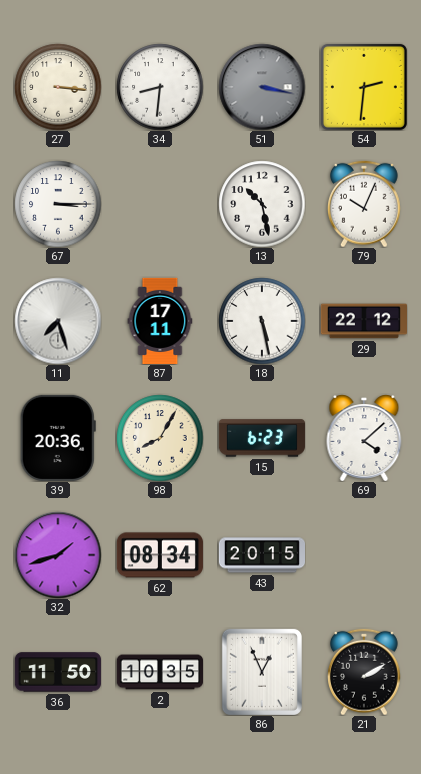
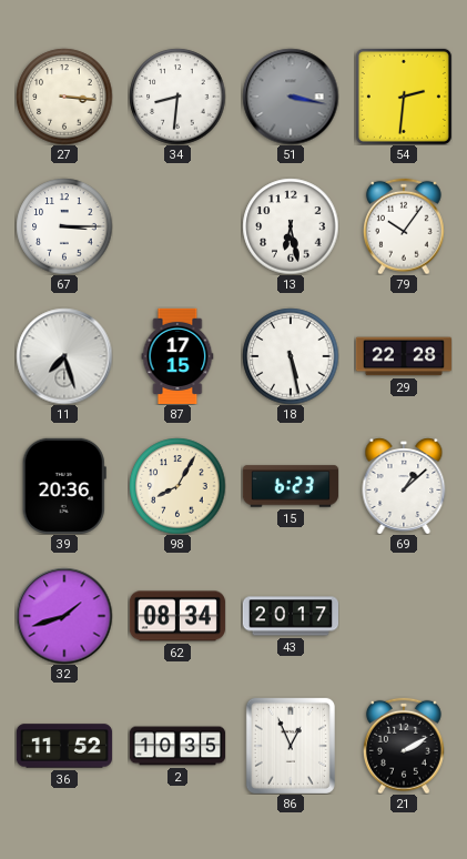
13: 10:28 -> 6:28
79: 10:04 -> 10:06
87: 17:11 -> 17:15
29: 22:12 -> 22:28
69: 4:08 -> 1:08
43: 20:15 -> 20:17
36: 11:50 -> 11:52
